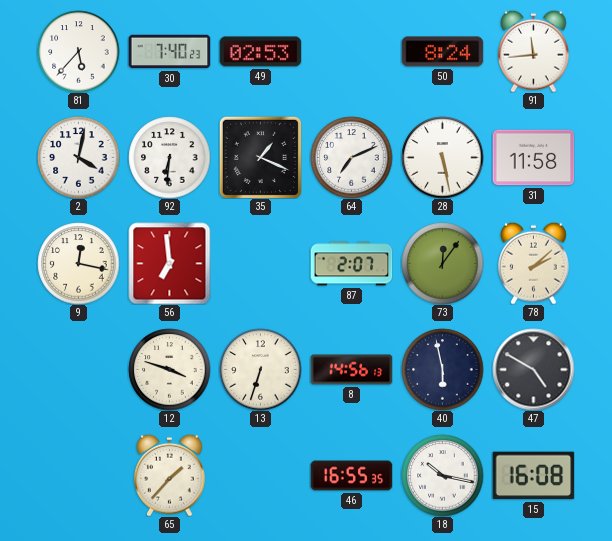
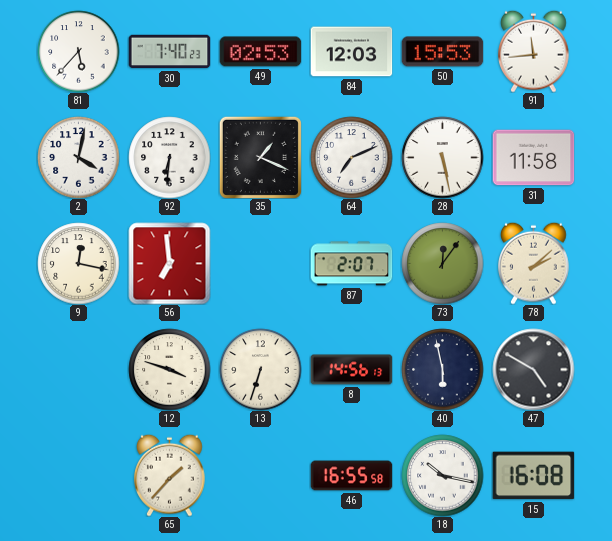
84: none -> 12:03
50: 8:24 -> 15:53
46: 16:55:35 -> 16:55:58
